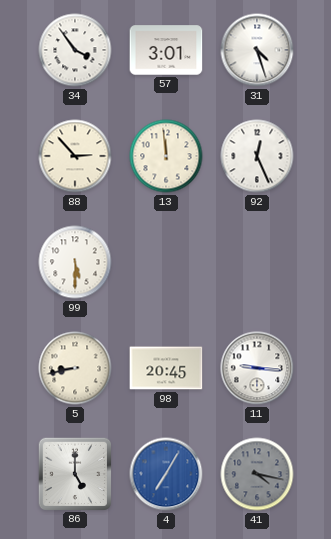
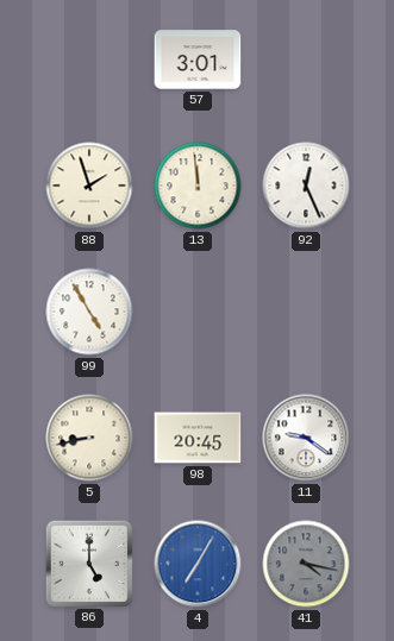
34: 3:54 -> none
31: 4:27 -> none
88: 2:53 -> 1:57
99: 5:30 -> 4:55
11: 9:16 -> 9:21
